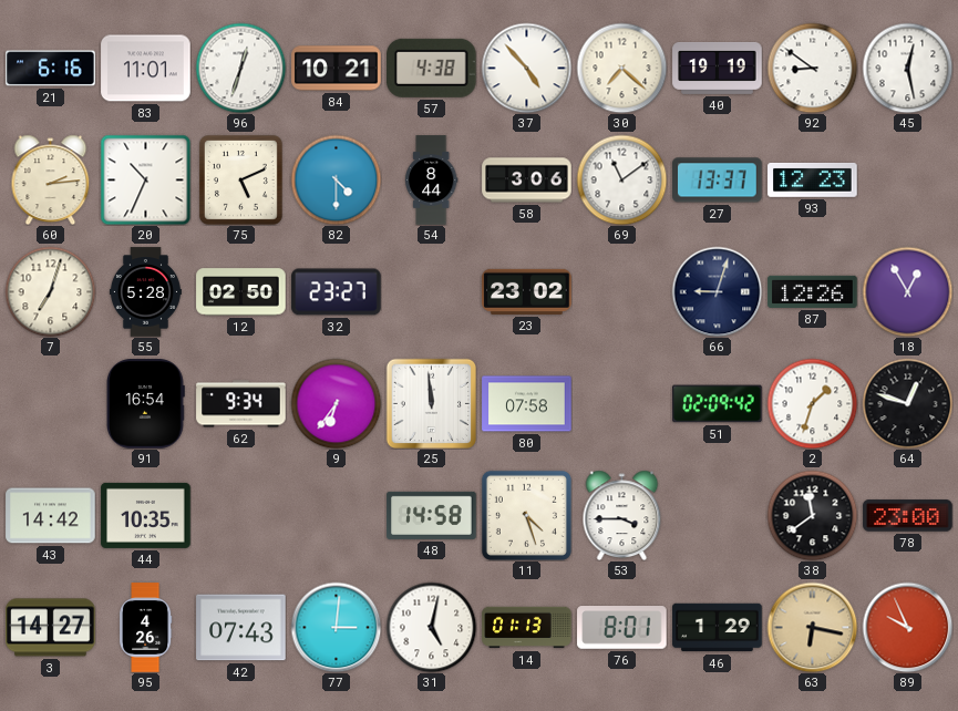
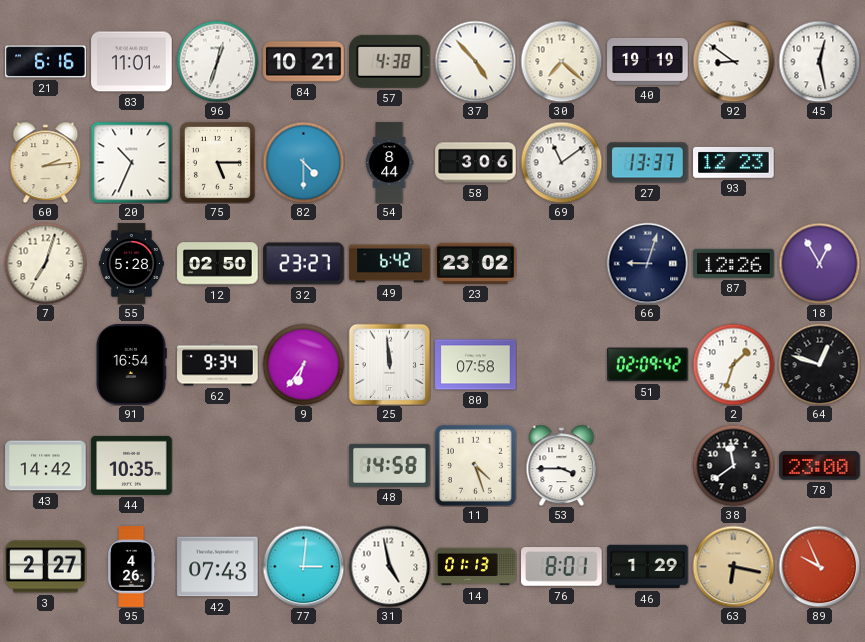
75: 5:11 -> 5:15
49: none -> 6:42
3: 14:27 -> 2:27
31: 5:02 -> 4:58
